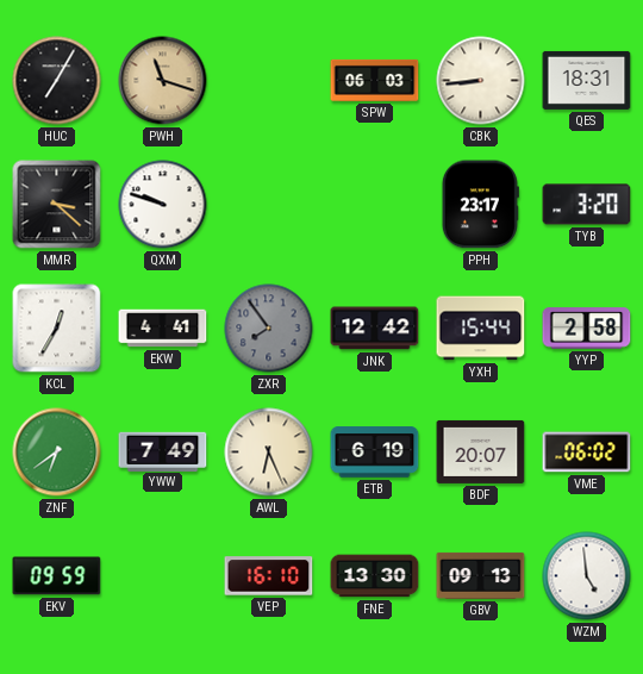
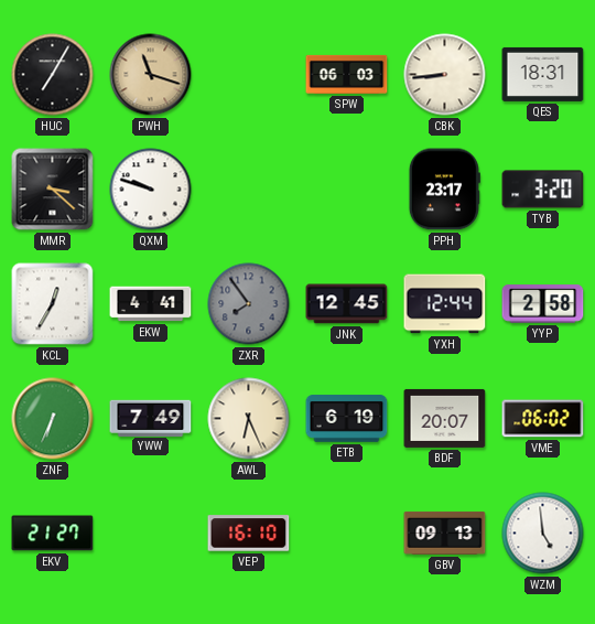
JNK: 12:42 -> 12:45
YXH: 15:44 -> 12:44
ZNF: 6:39 -> 6:34
EKV: 09:59 -> 21:27
FNE: 13:30 -> none
